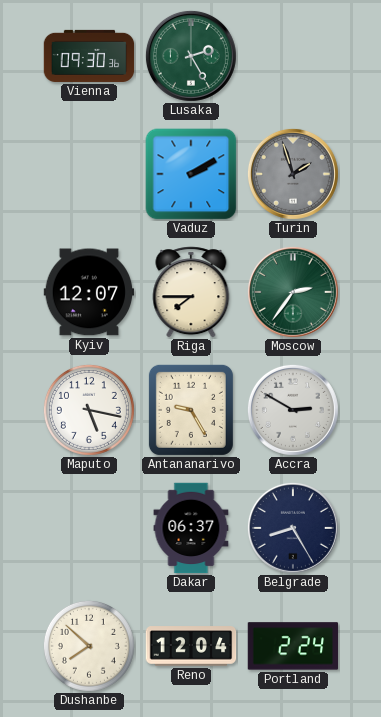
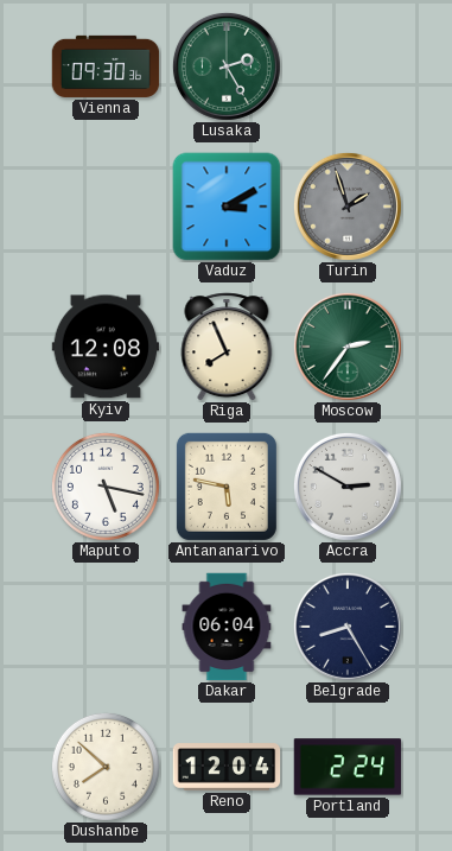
Vaduz: 2:10 -> 3:10
Kyiv: 12:07 -> 12:08
Riga: 7:45 -> 7:56
Antananarivo: 9:25 -> 5:47
Dakar: 06:37 -> 06:04
